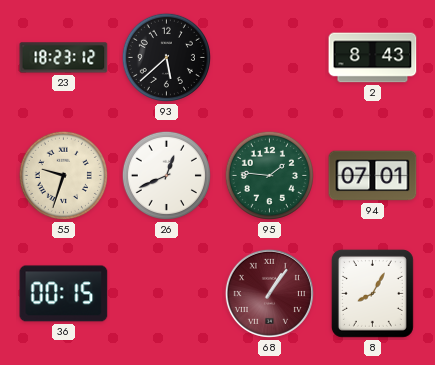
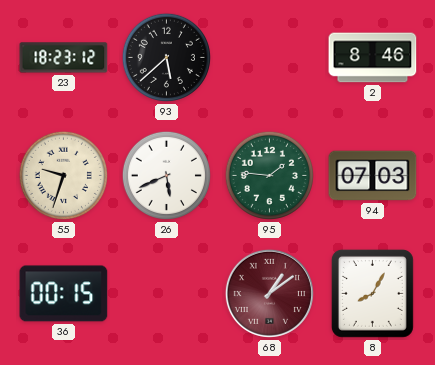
2: 8:43 -> 8:46
26: 12:41 -> 5:41
94: 07:01 -> 07:03
68: 1:06 -> 1:09
